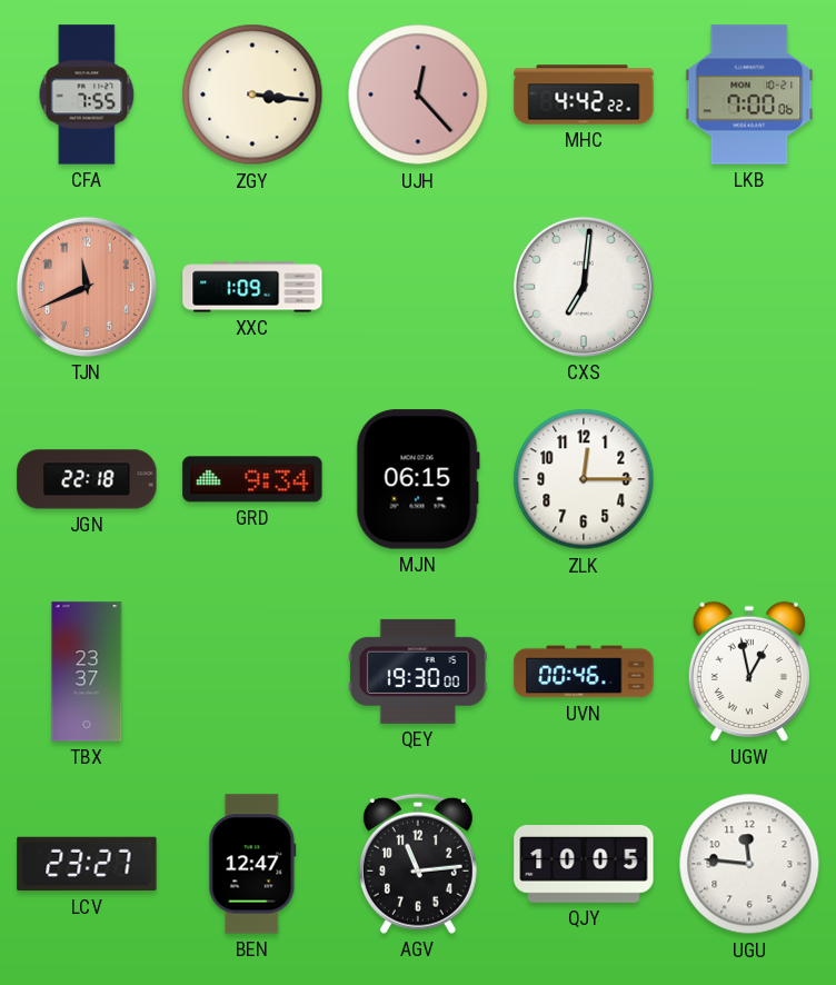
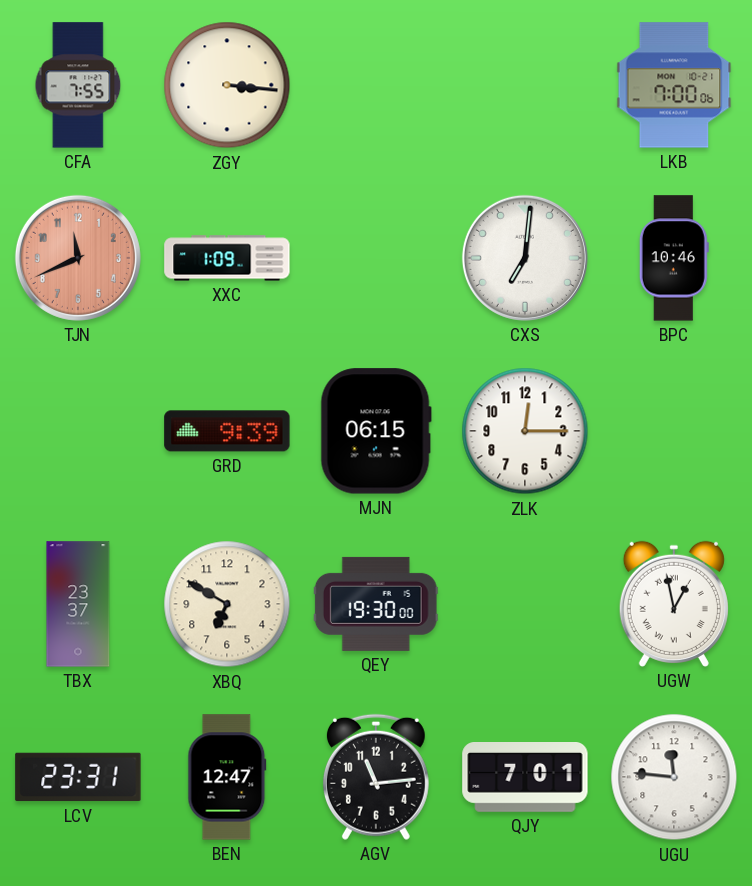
UJH: 12:23 -> none
MHC: 4:42 -> none
BPC: none -> 10:46
JGN: 22:18 -> none
GRD: 9:34 -> 9:39
XBQ: none -> 6:50
UVN: 00:46 -> none
LCV: 23:27 -> 23:31
QJY: 10:05 -> 7:01
